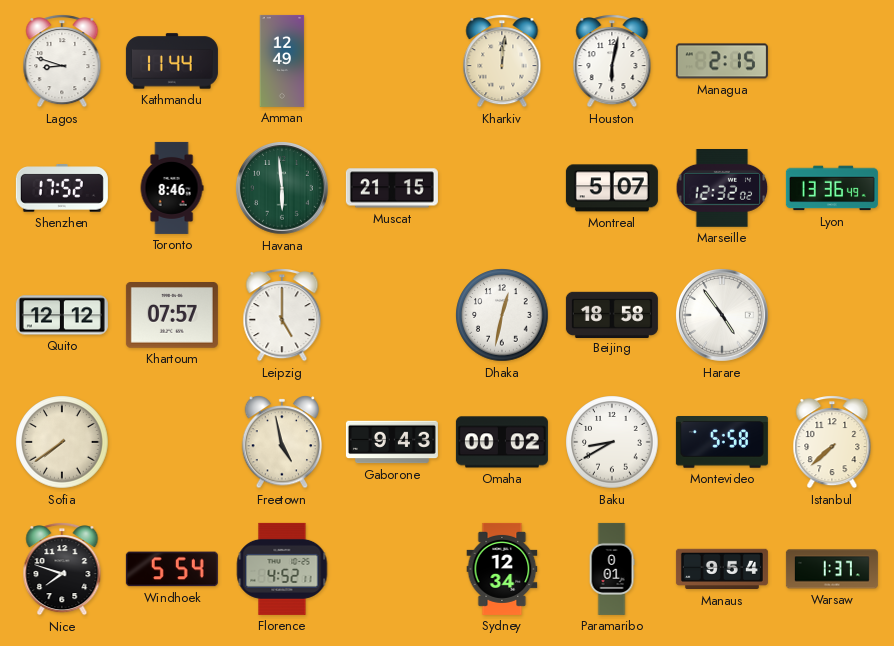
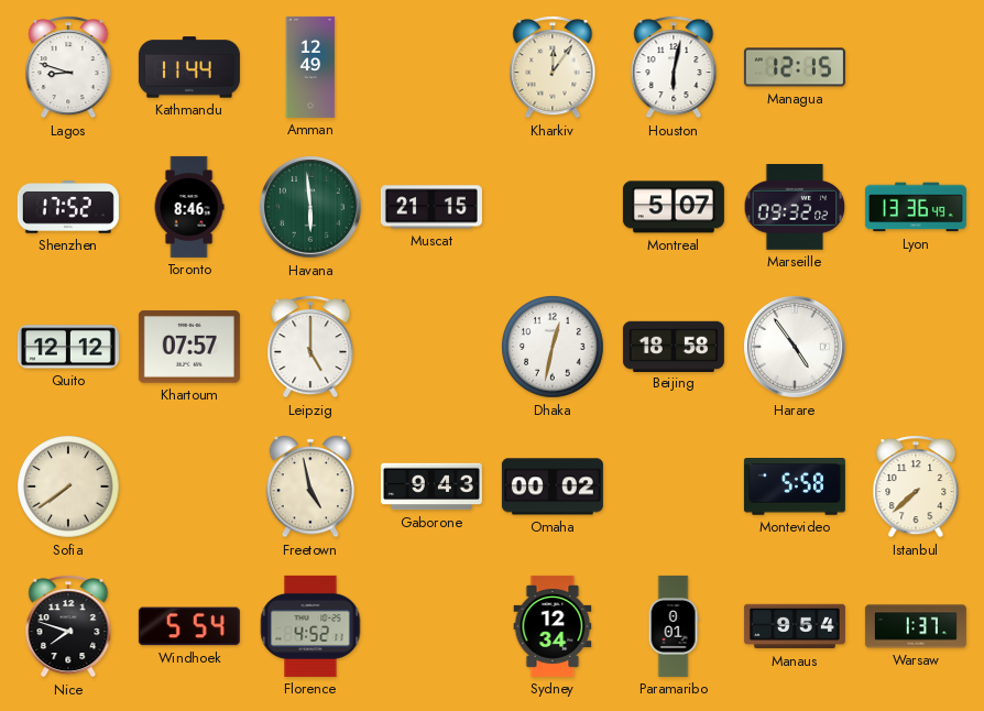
Kharkiv: 12:01 -> 12:06
Managua: 2:15 -> 12:15
Marseille: 12:32 -> 09:32
Baku: 8:40 -> none
